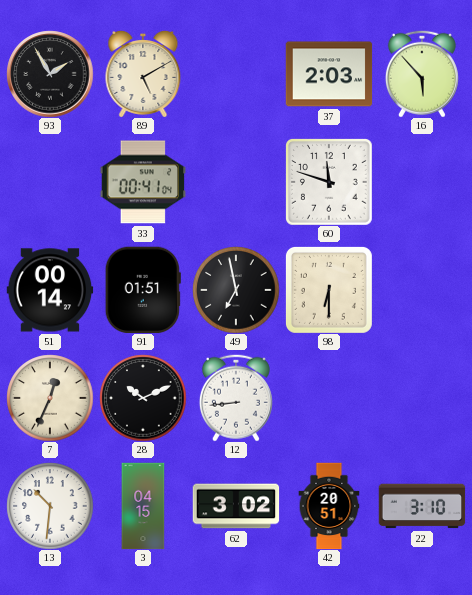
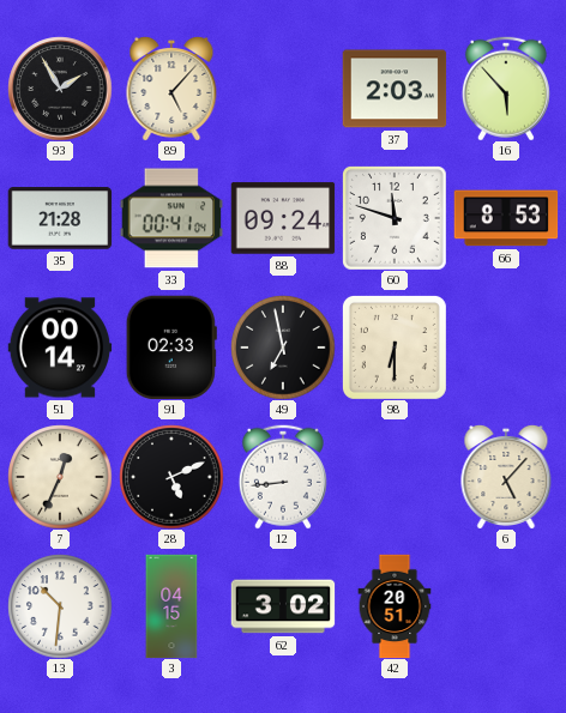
89: 5:10 -> 5:07
35: none -> 21:28
88: none -> 09:24
66: none -> 8:53
91: 01:51 -> 02:33
28: 10:11 -> 5:11
6: none -> 5:07
22: 3:10 -> none
